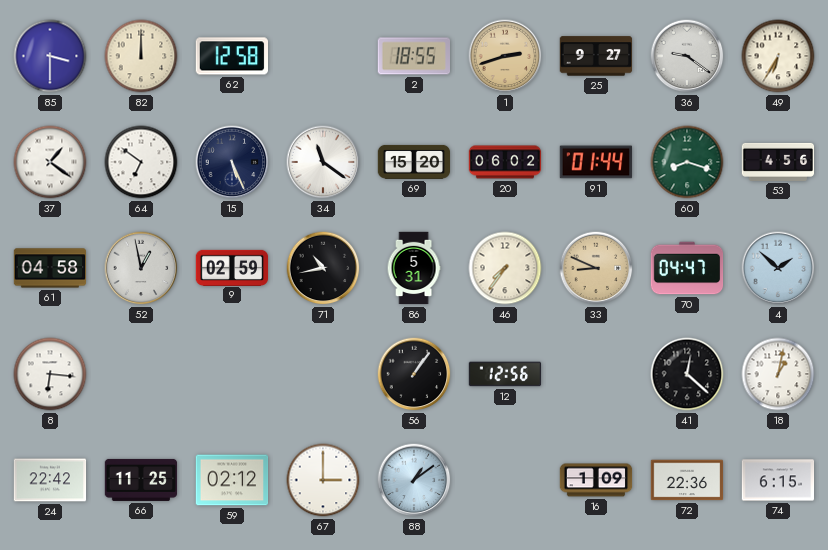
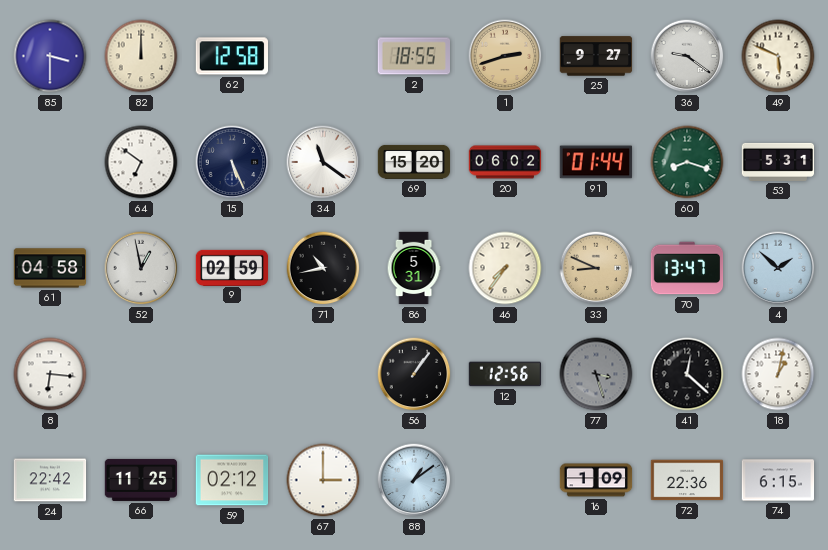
49: 6:35 -> 5:49
37: 1:21 -> none
53: 4:56 -> 5:31
70: 04:47 -> 13:47
77: none -> 3:27
